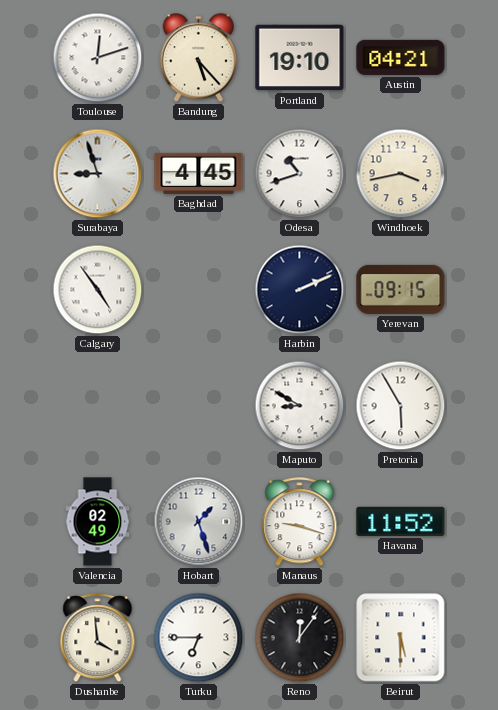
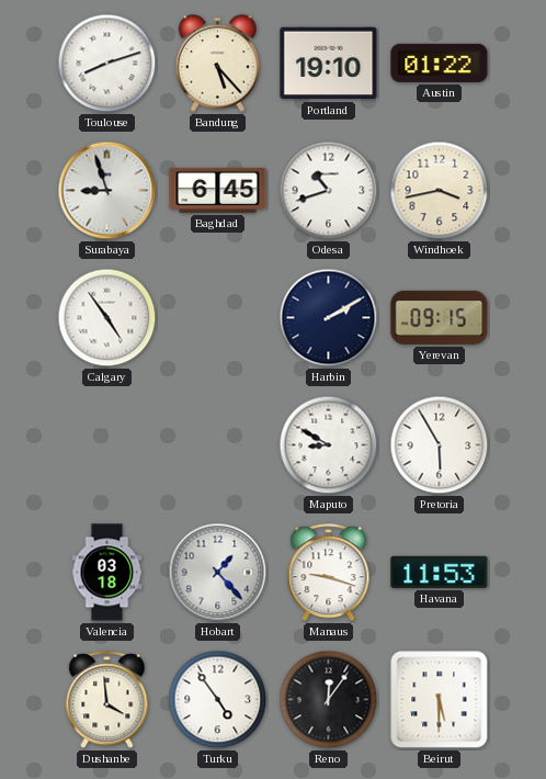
Toulouse: 12:12 -> 8:12
Austin: 04:21 -> 01:22
Baghdad: 4:45 -> 6:45
Harbin: 2:11 -> 2:10
Valencia: 02:49 -> 03:18
Hobart: 1:27 -> 1:23
Havana: 11:52 -> 11:53
Turku: 6:45 -> 4:54
